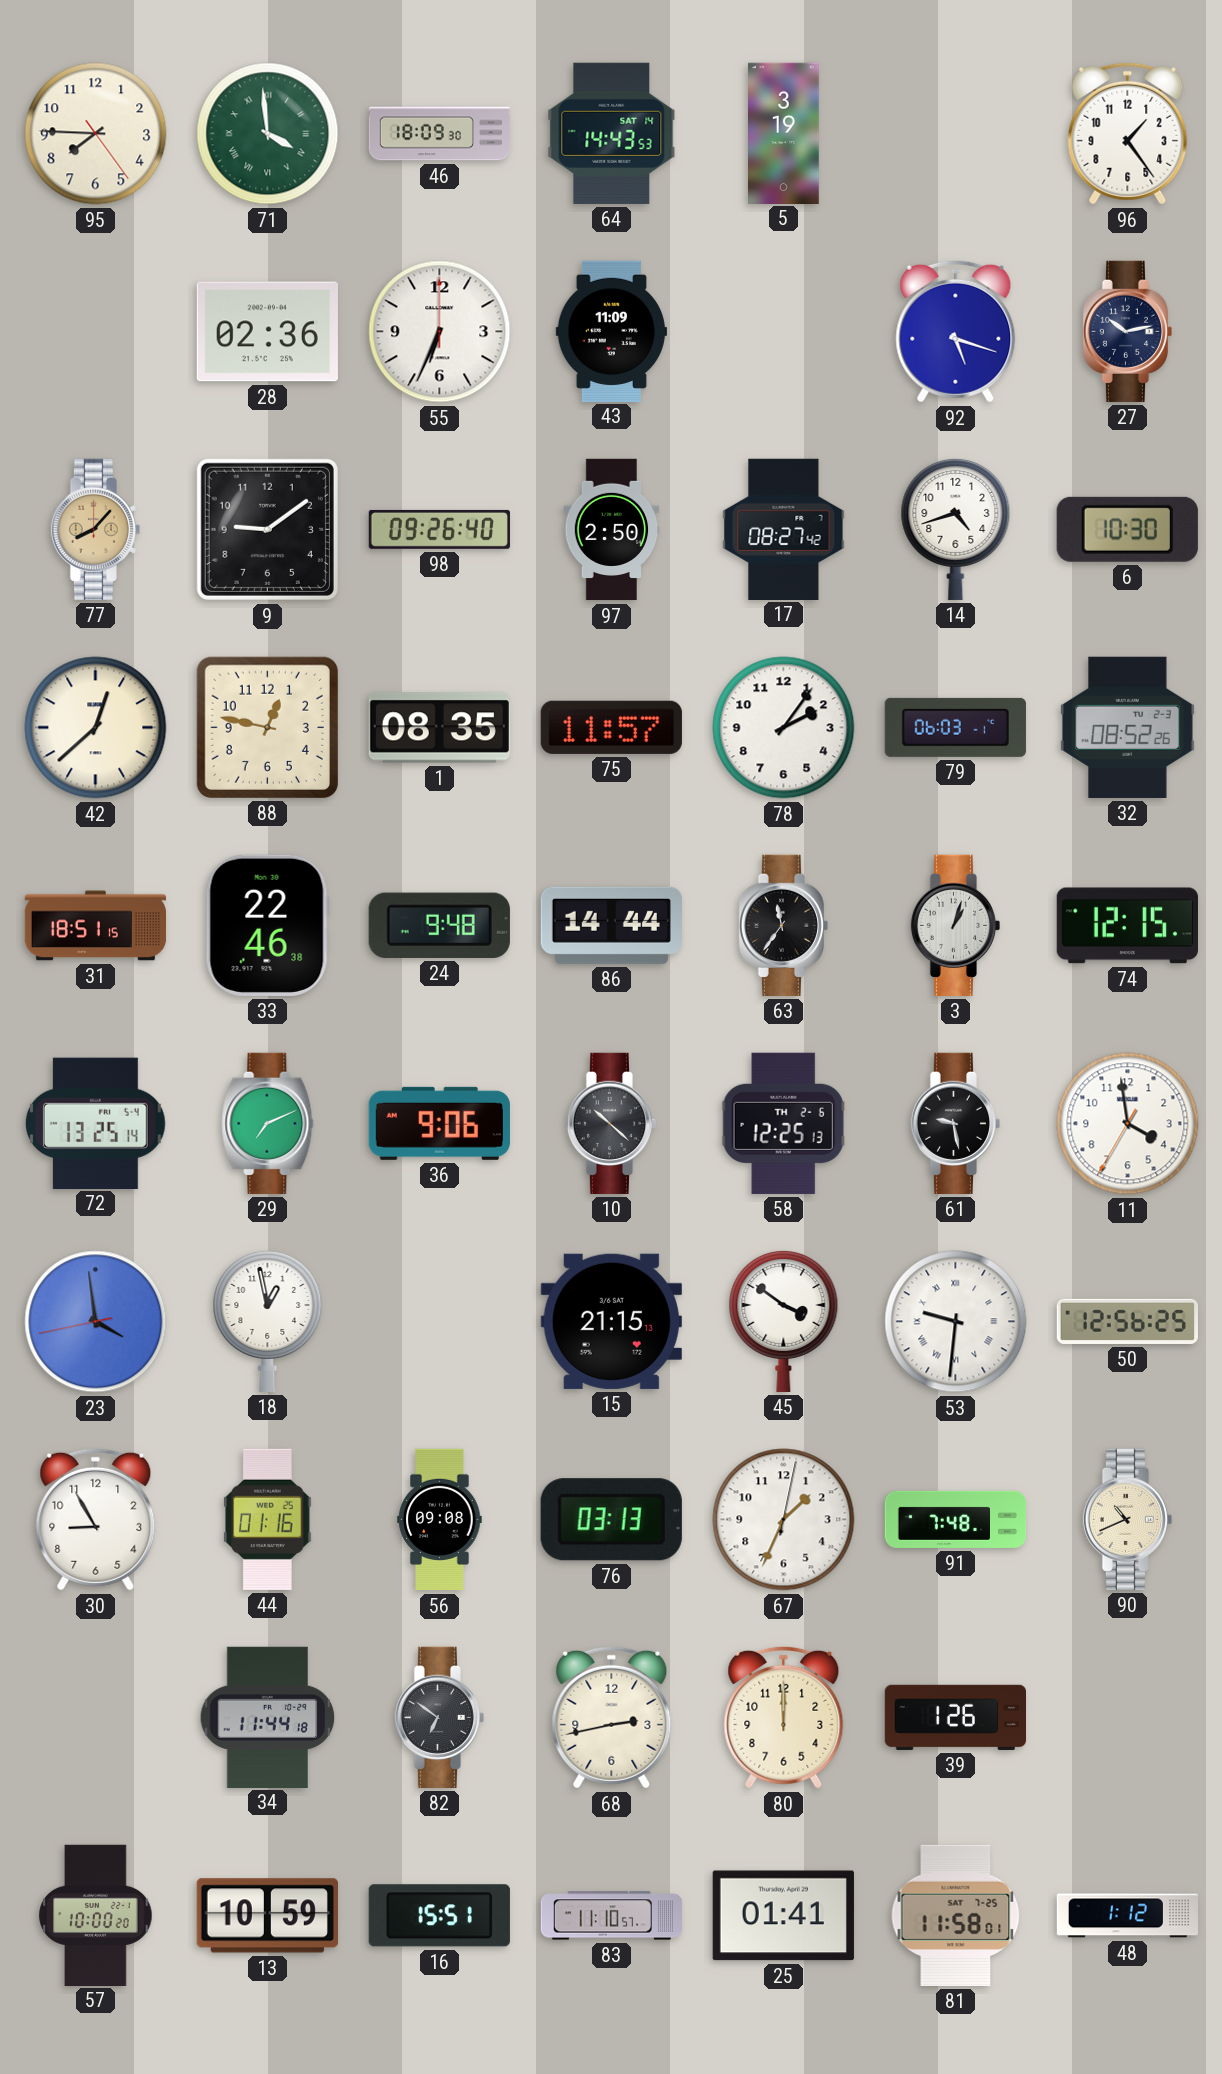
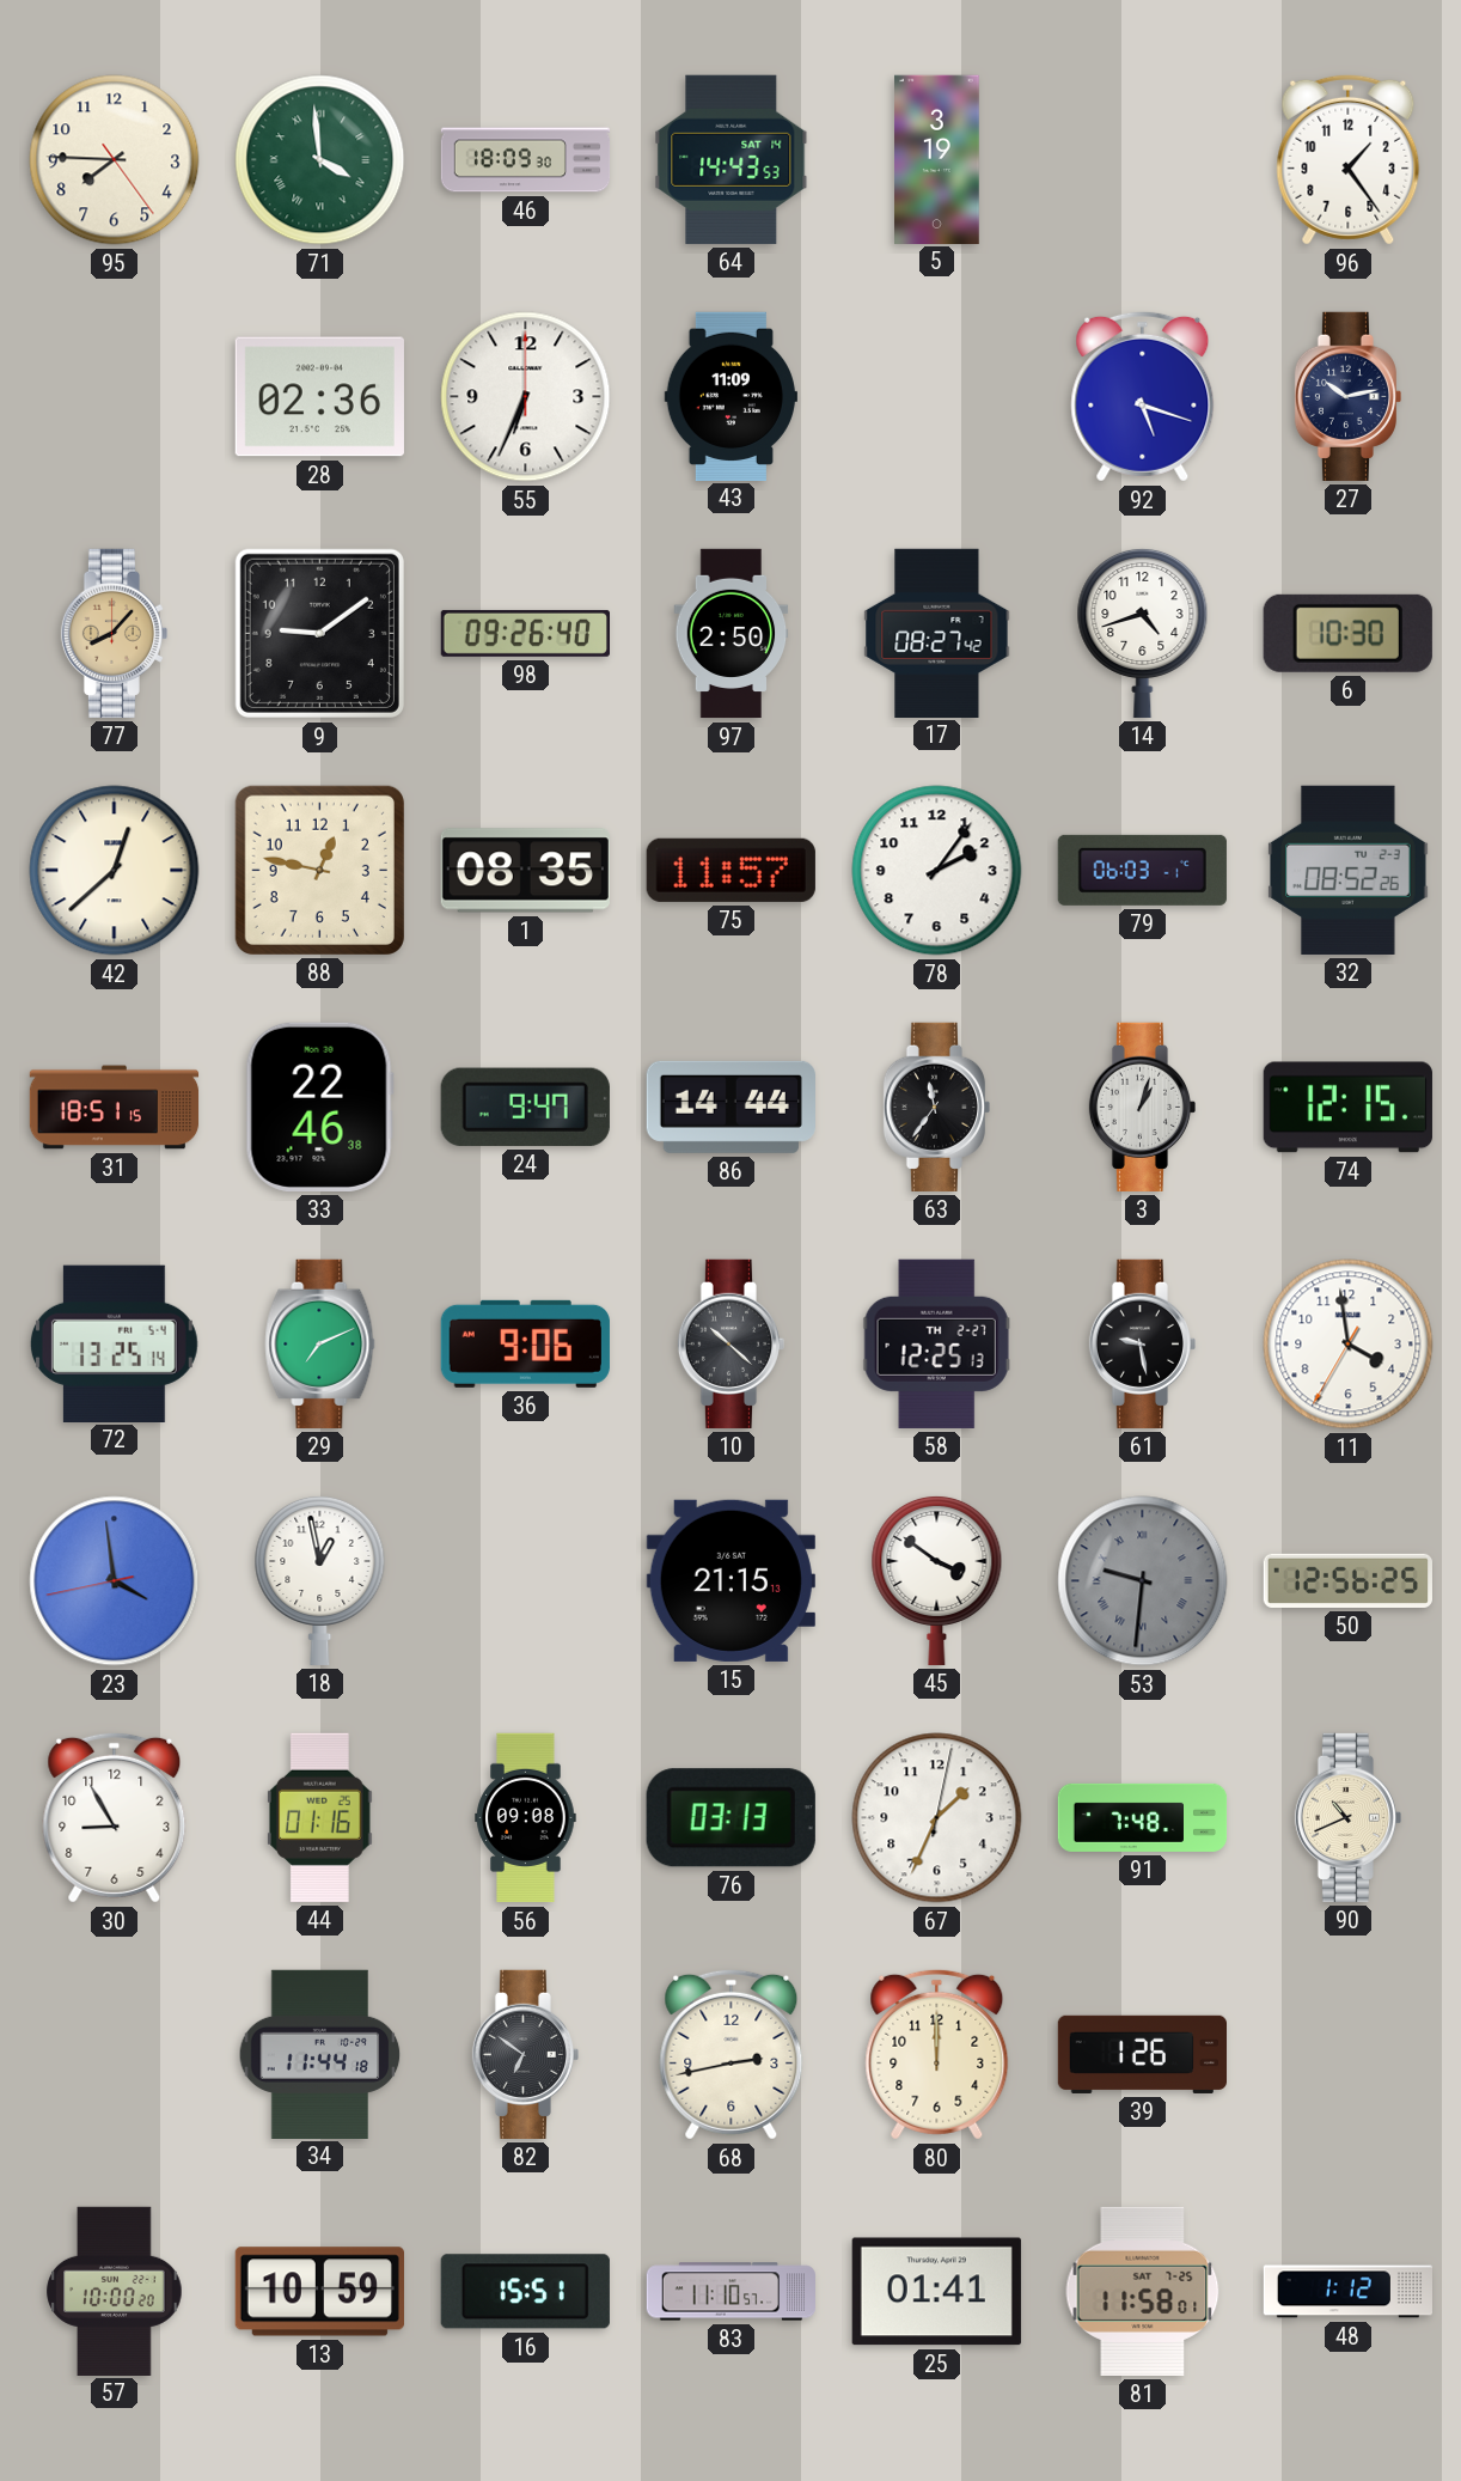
24: 9:48 -> 9:47
58 date: TH 2-6 -> TH 2-27
53 dial: white -> grey
